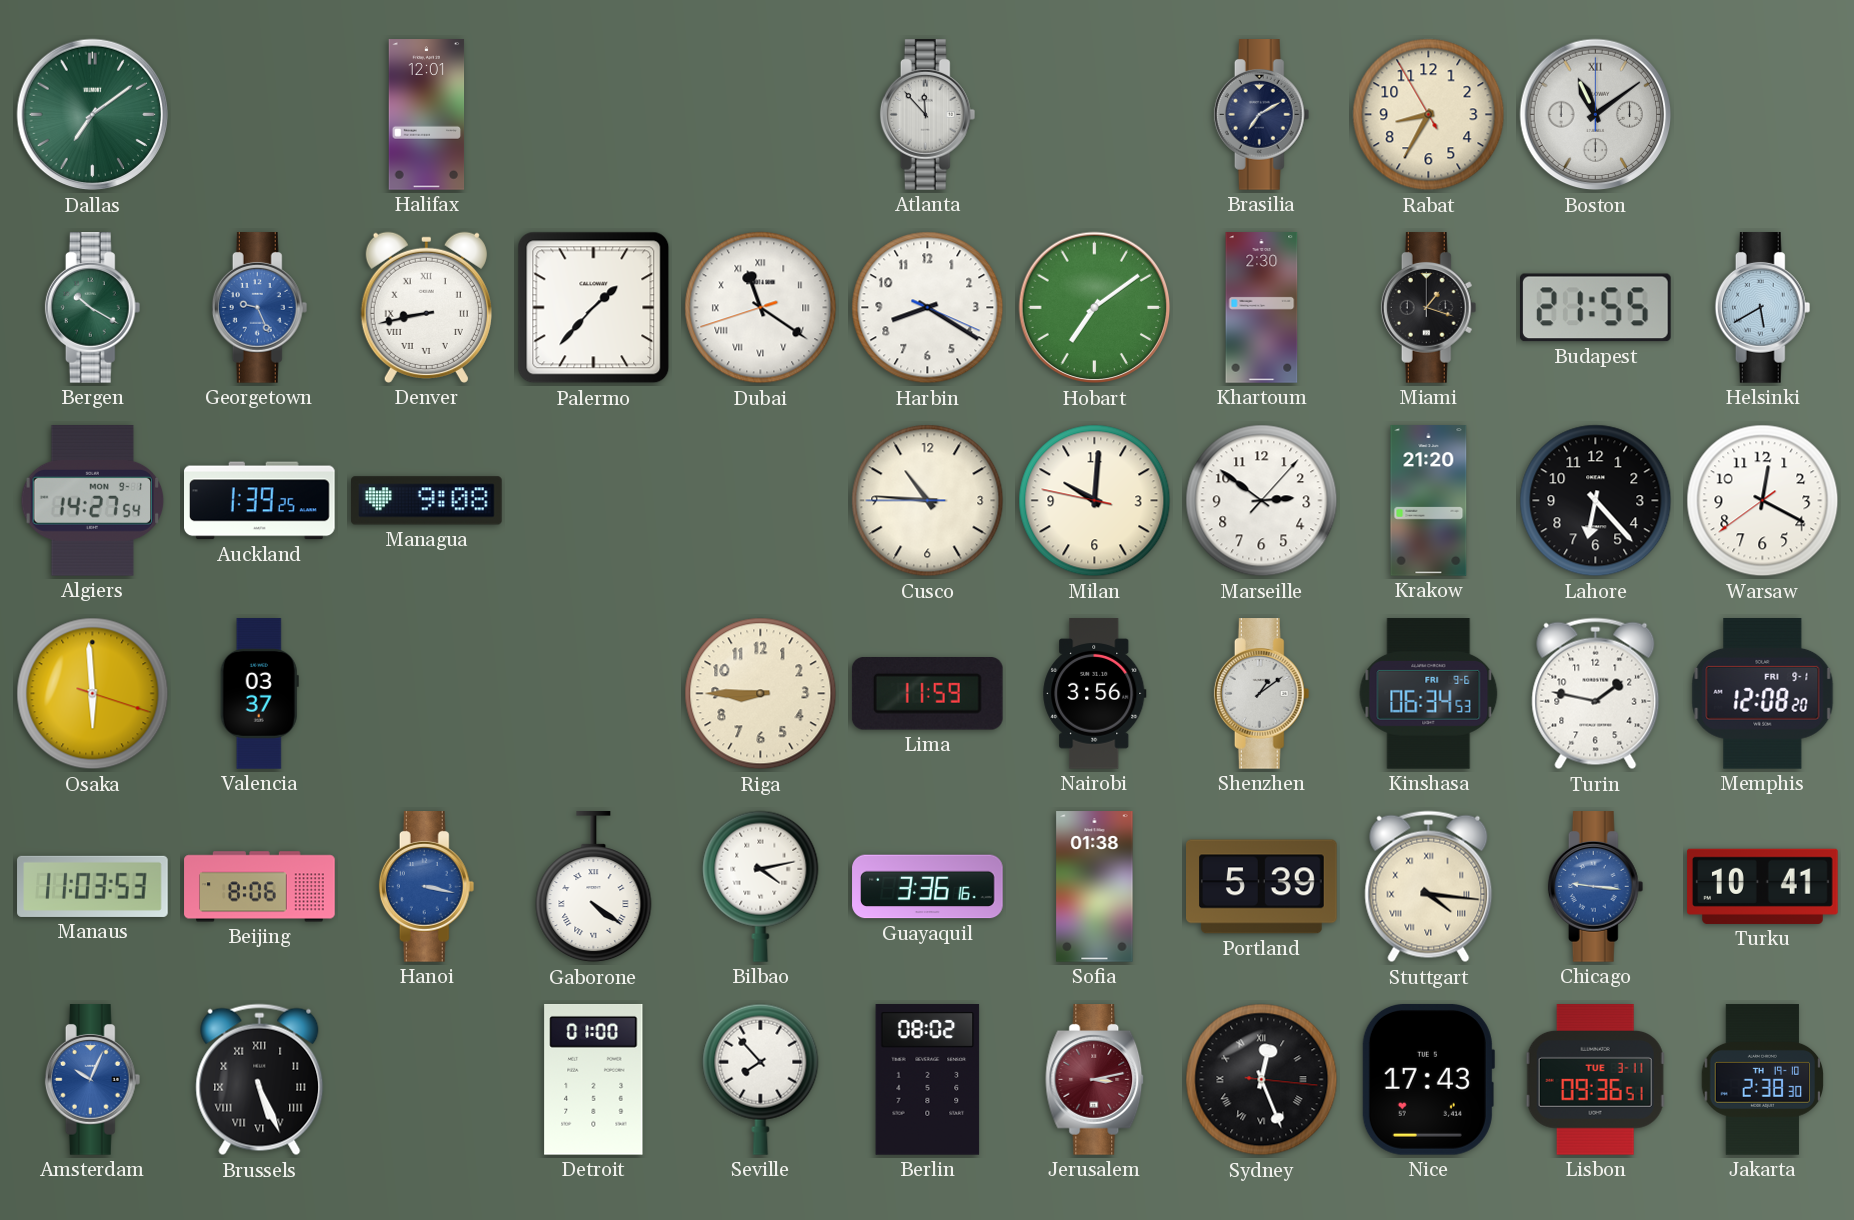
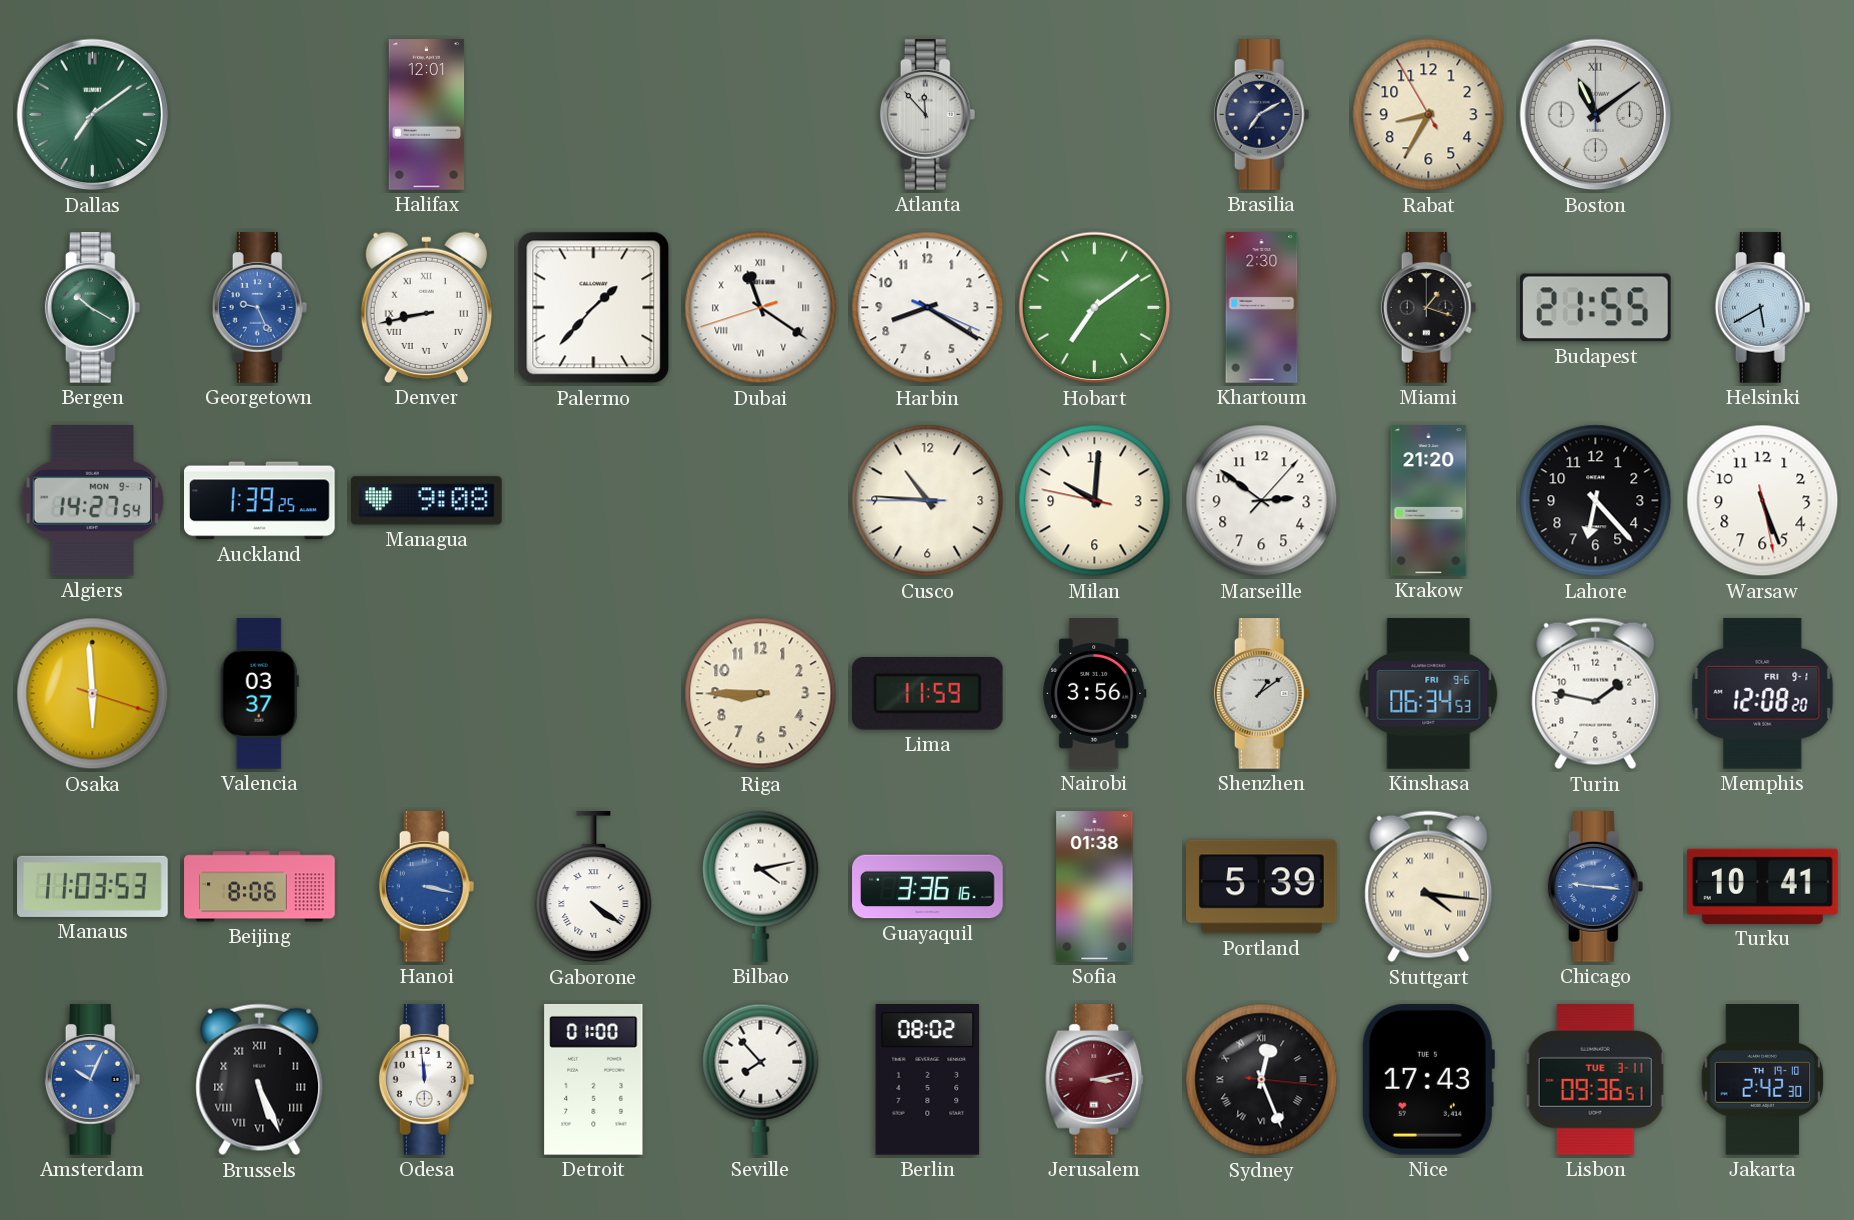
Warsaw: 12:19 -> 5:26
Odesa: none -> 11:59
Jakarta: 2:38 -> 2:42
